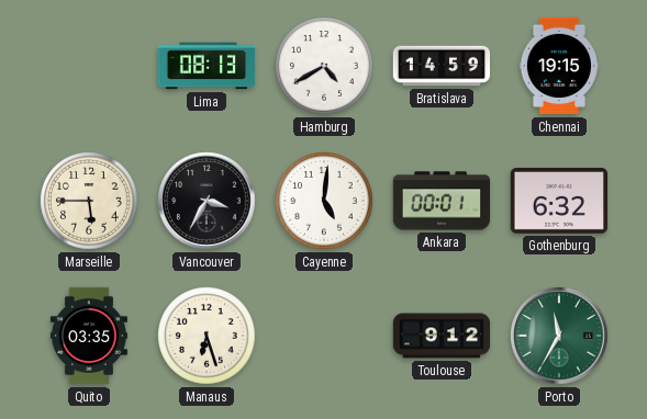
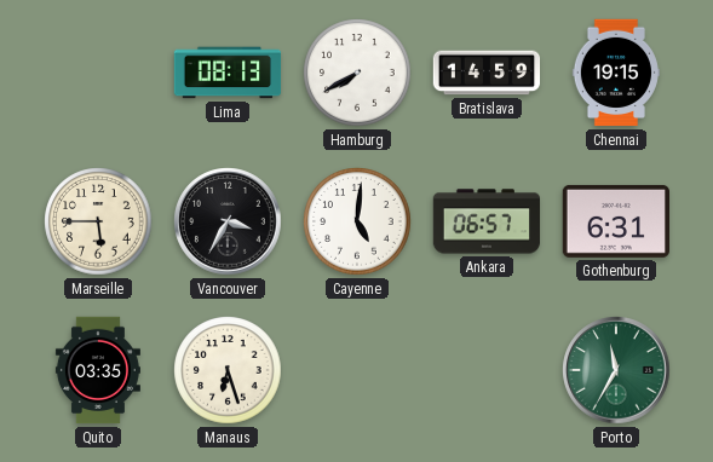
Hamburg: 4:40 -> 7:40
Ankara: 00:01 -> 06:57
Gothenburg: 6:32 -> 6:31
Toulouse: 9:12 -> none
